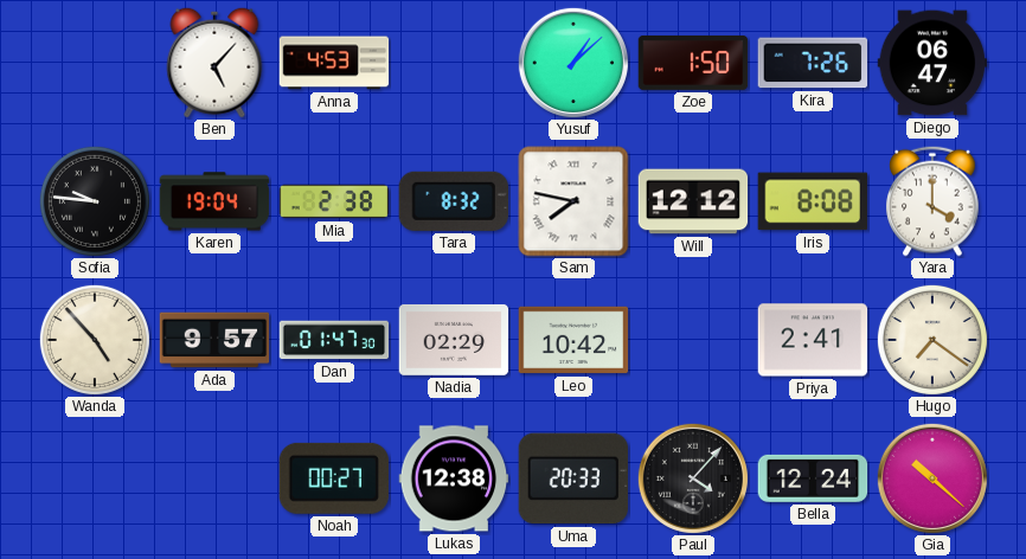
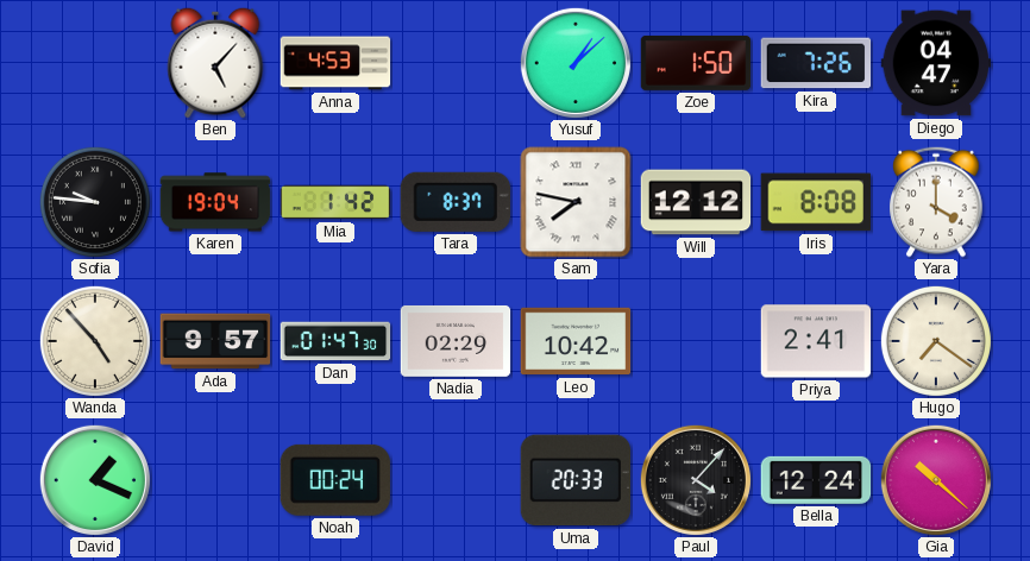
Diego: 06:47 -> 04:47
Mia: 2:38 -> 1:42
Tara: 8:32 -> 8:37
David: none -> 1:19
Noah: 00:27 -> 00:24
Lukas: 12:38 -> none
